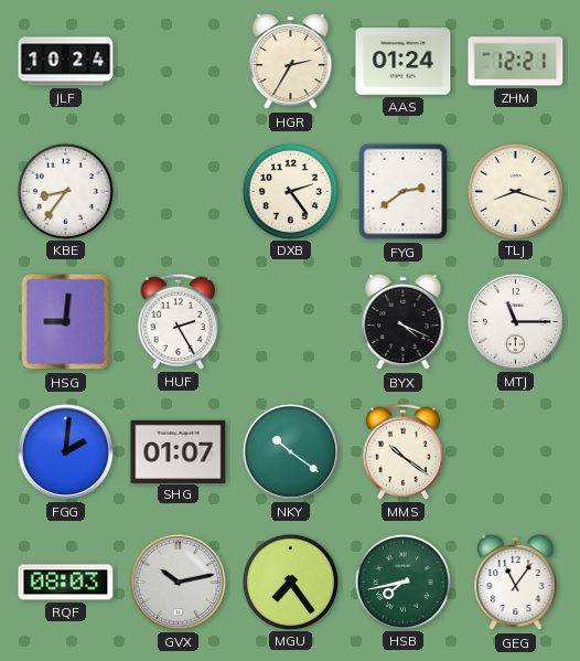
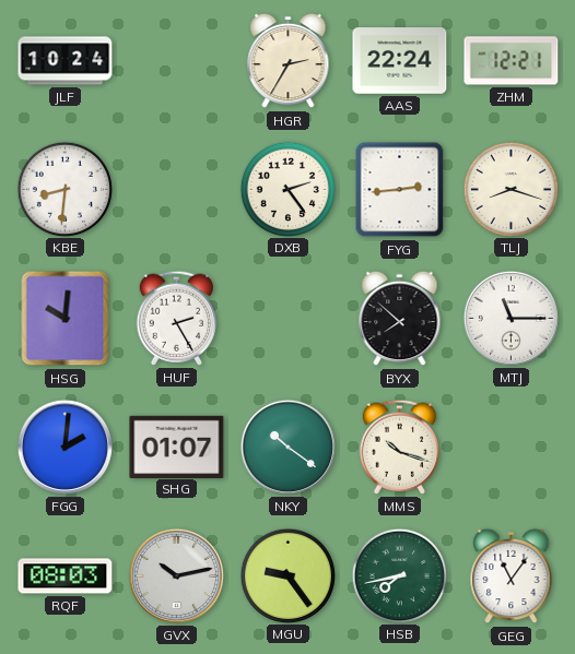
AAS: 01:24 -> 22:24
KBE: 8:36 -> 8:31
FYG: 2:39 -> 2:44
HSG: 9:01 -> 10:01
BYX: 4:19 -> 7:52
MMS: 10:21 -> 10:18
MGU: 7:24 -> 9:24
